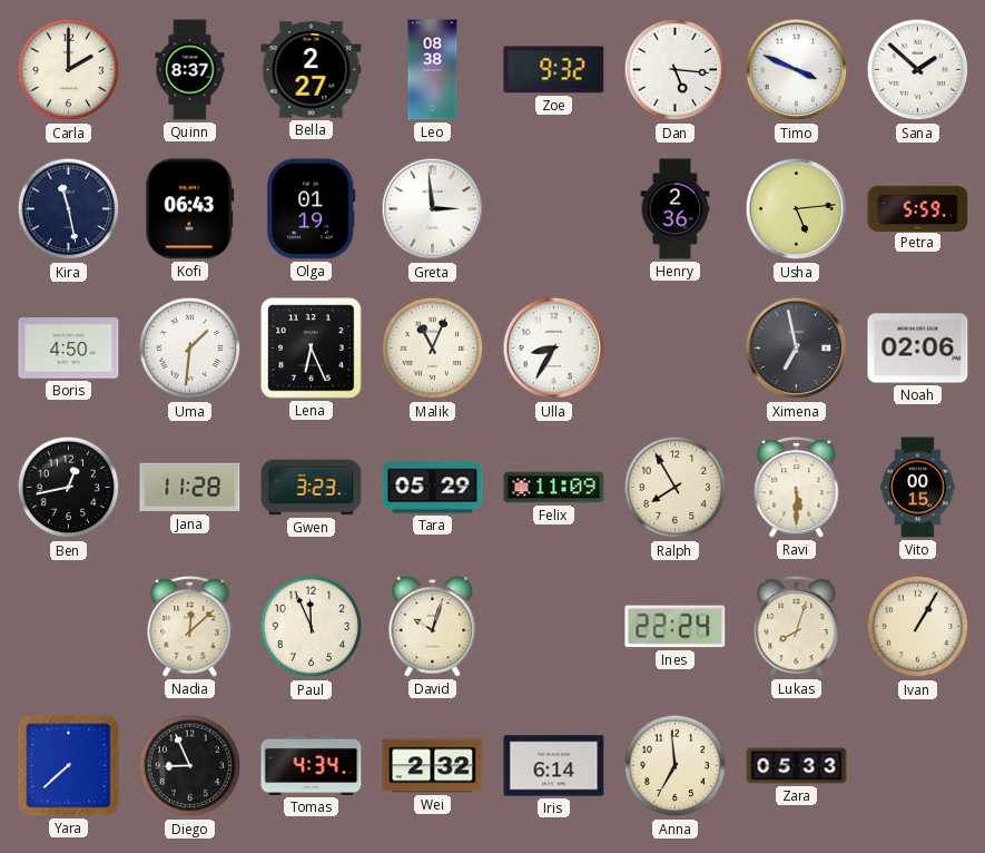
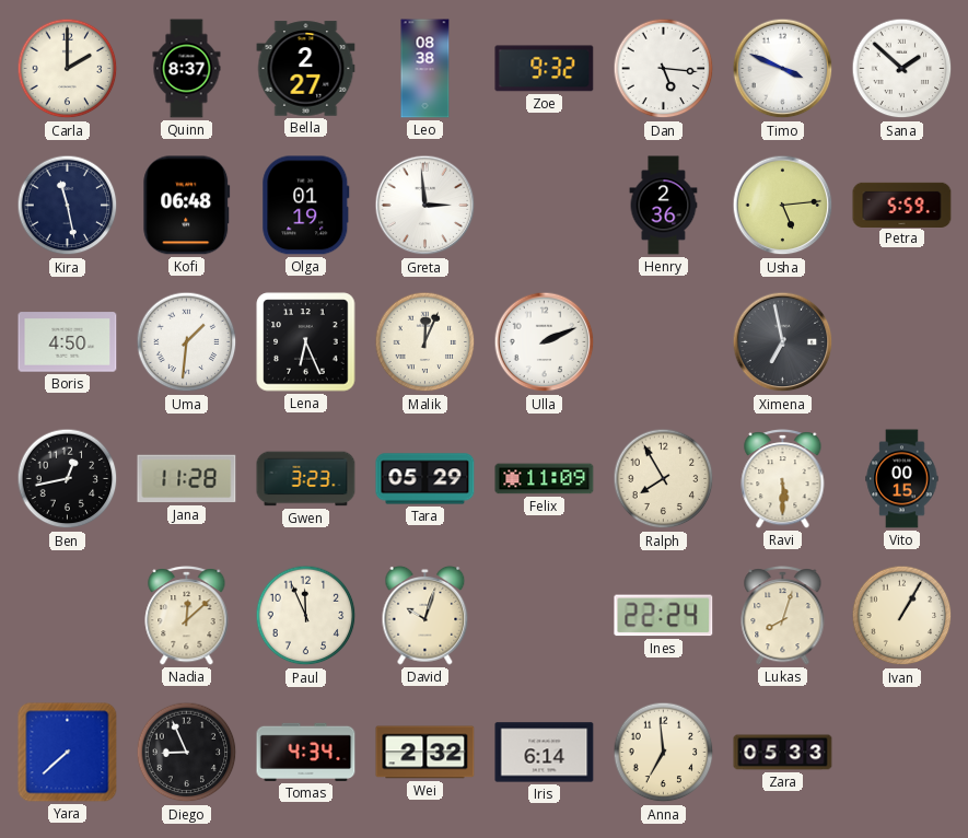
Kofi: 06:43 -> 06:48
Malik: 11:04 -> 12:04
Ulla: 8:35 -> 2:11
Noah: 02:06 -> none
